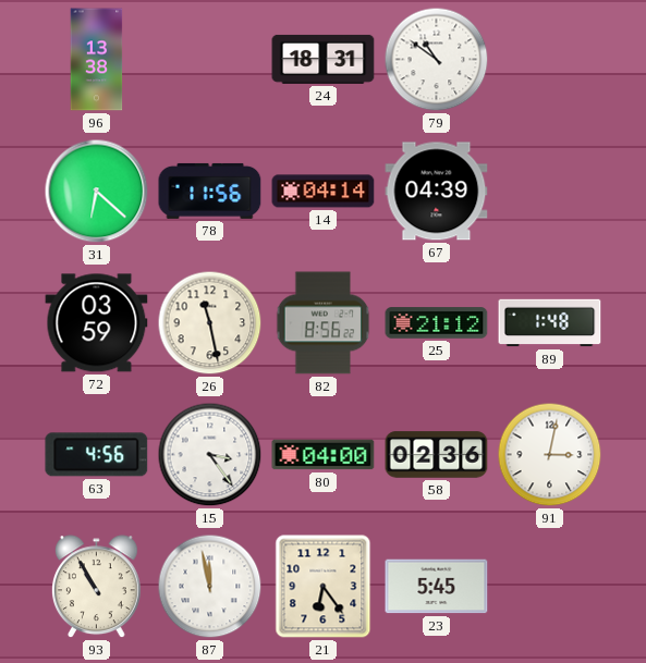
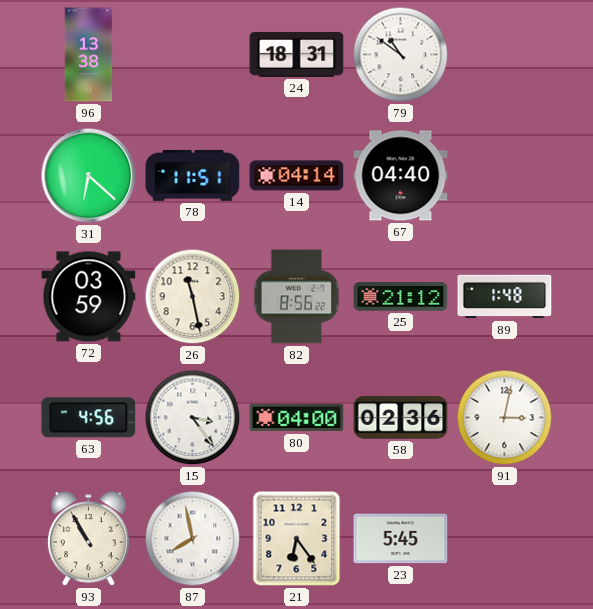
78: 11:56 -> 11:51
67: 04:39 -> 04:40
87: 11:58 -> 7:58
